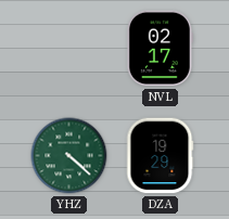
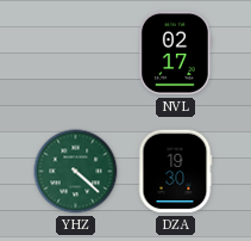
DZA: 19:29 -> 19:30
